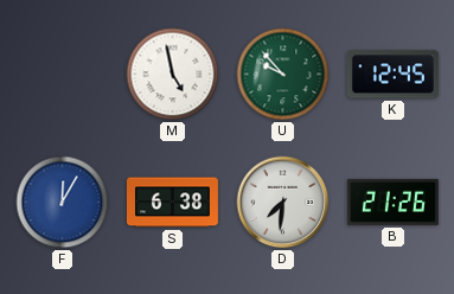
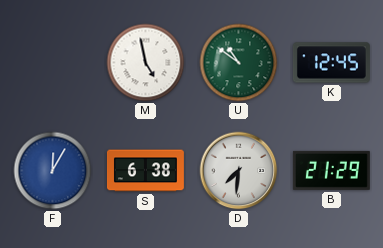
U: 9:53 -> 10:51
B: 21:26 -> 21:29
